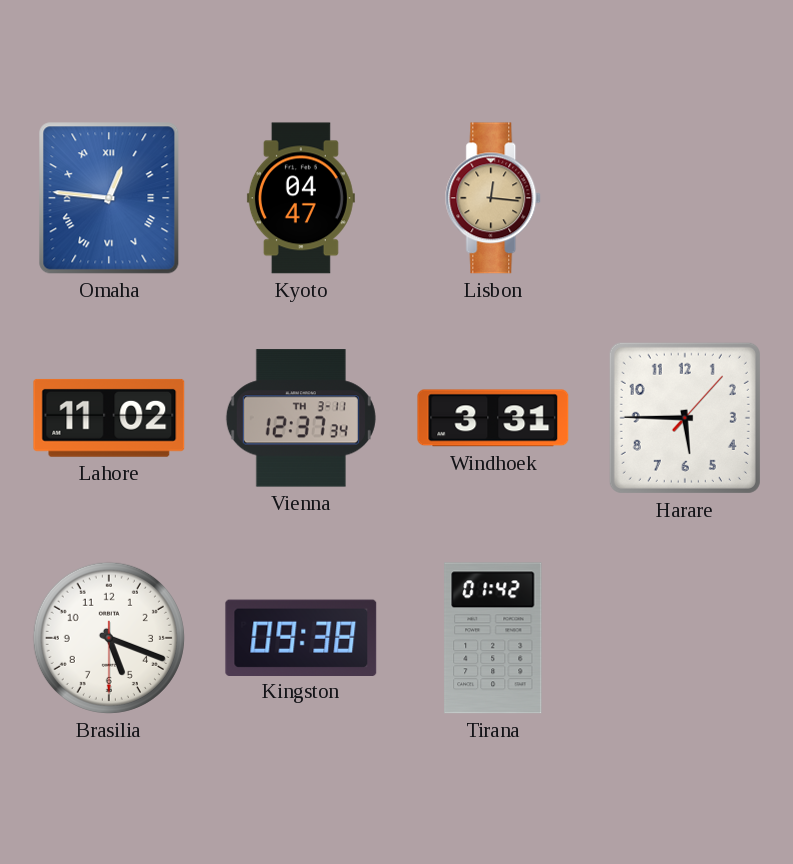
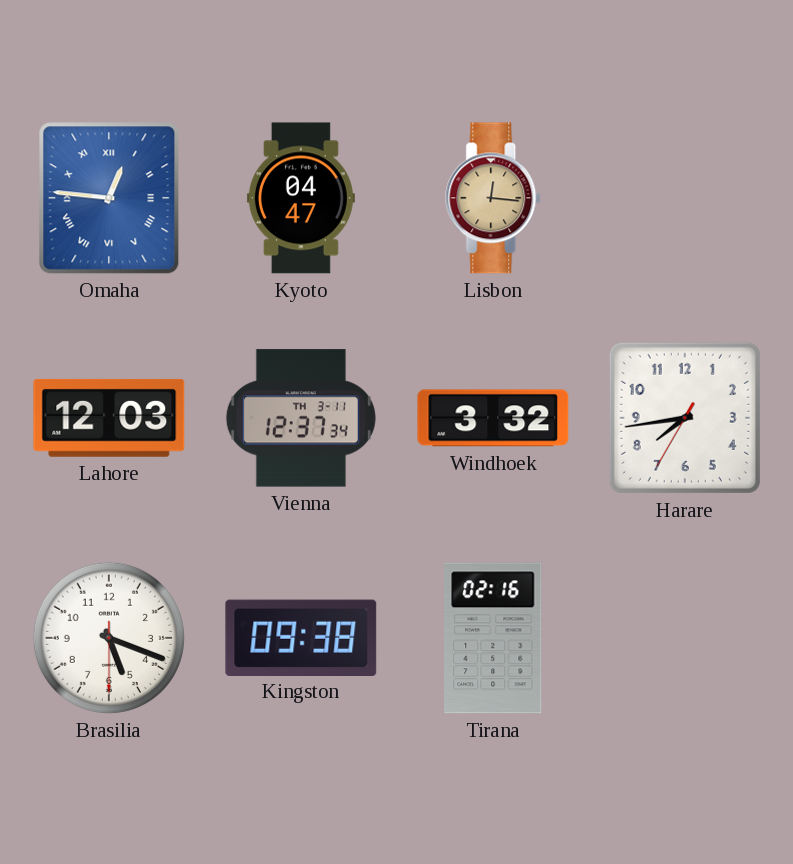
Lahore: 11:02 -> 12:03
Windhoek: 3:31 -> 3:32
Harare: 5:45 -> 7:43
Tirana: 01:42 -> 02:16
